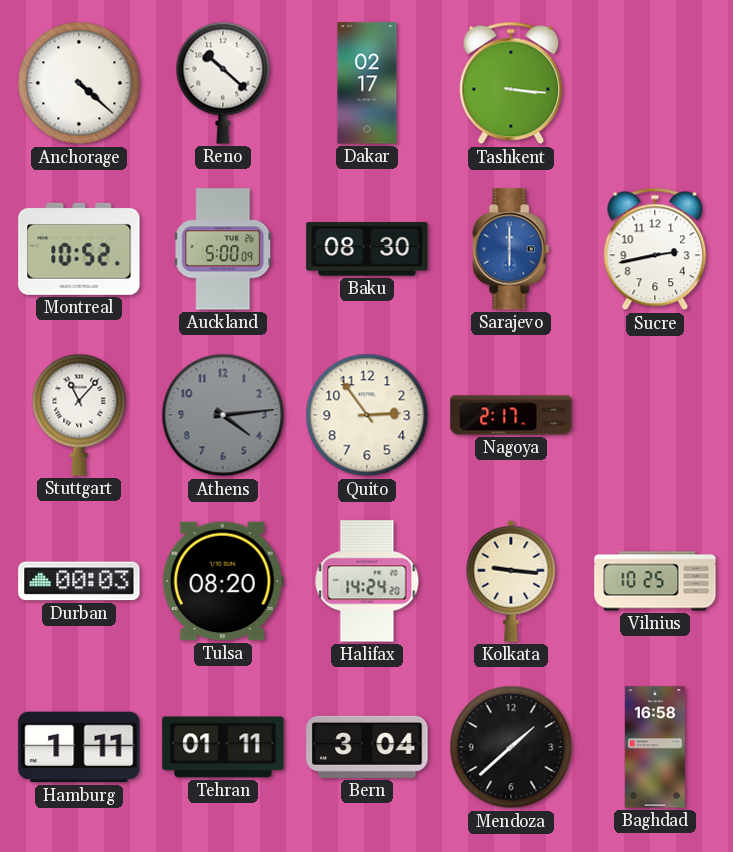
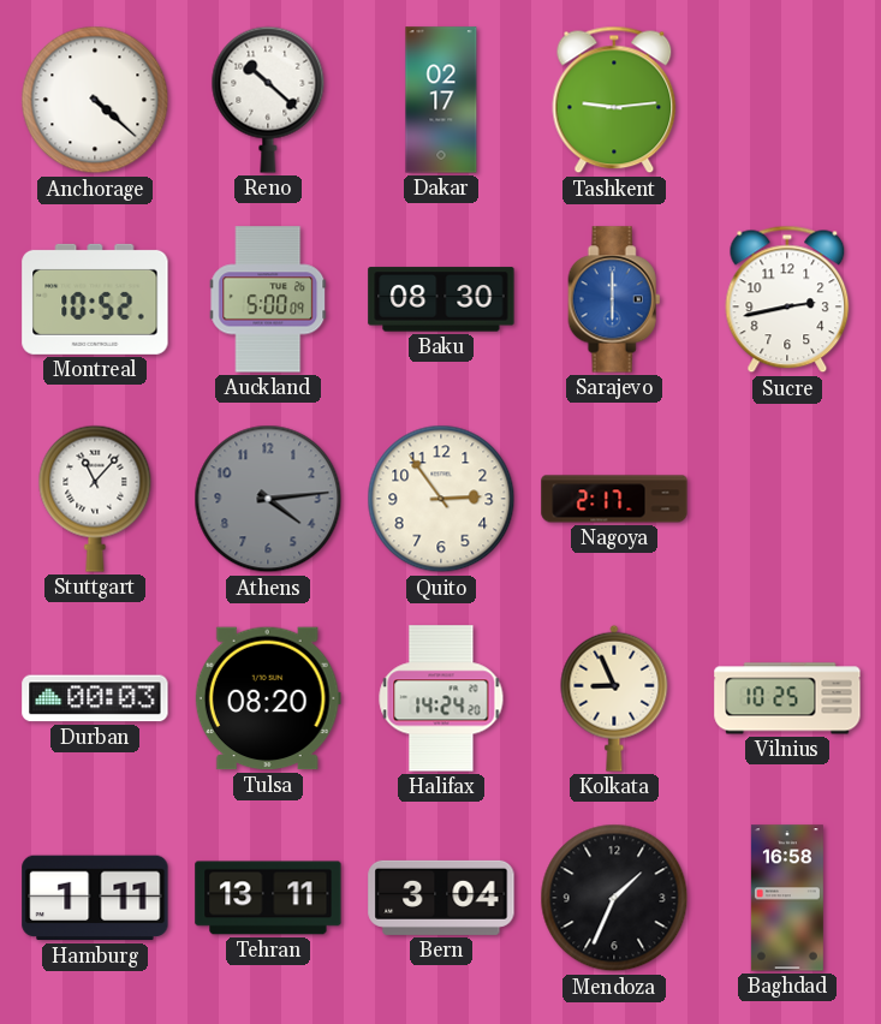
Tashkent: 3:16 -> 9:14
Kolkata: 9:16 -> 8:56
Tehran: 01:11 -> 13:11
Mendoza: 1:38 -> 1:34
